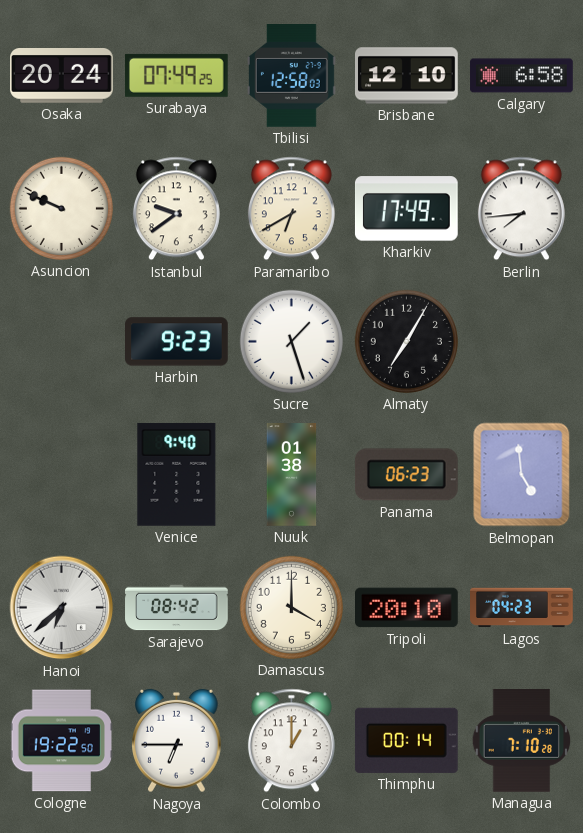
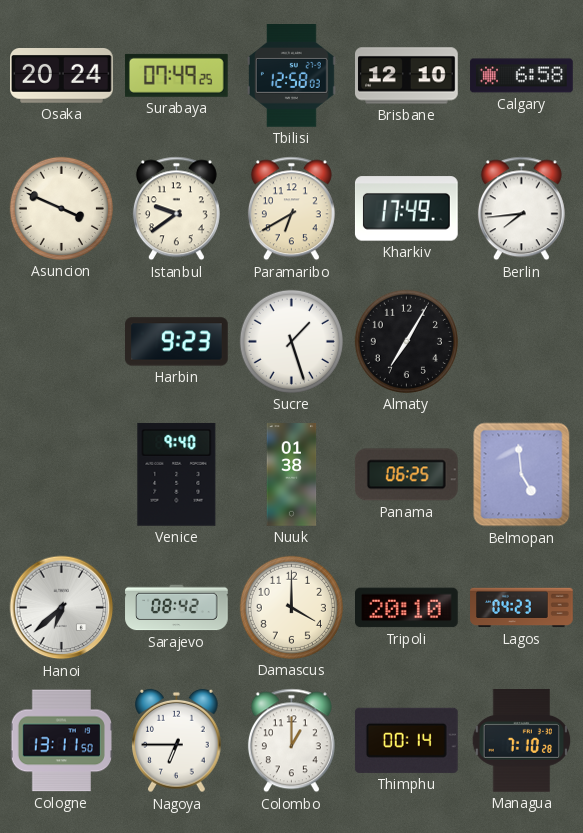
Asuncion: 9:49 -> 3:49
Panama: 06:23 -> 06:25
Cologne: 19:22 -> 13:11
